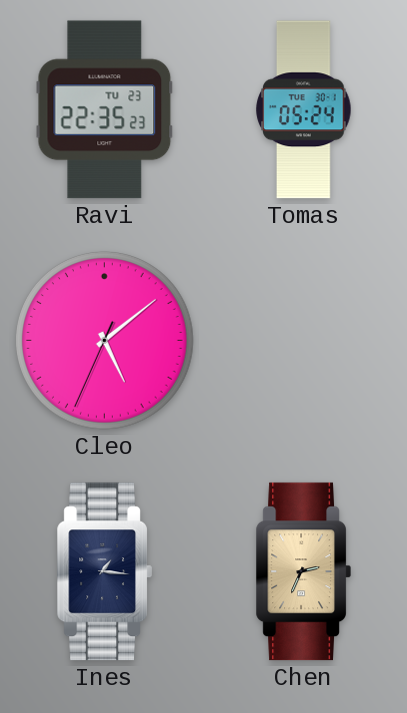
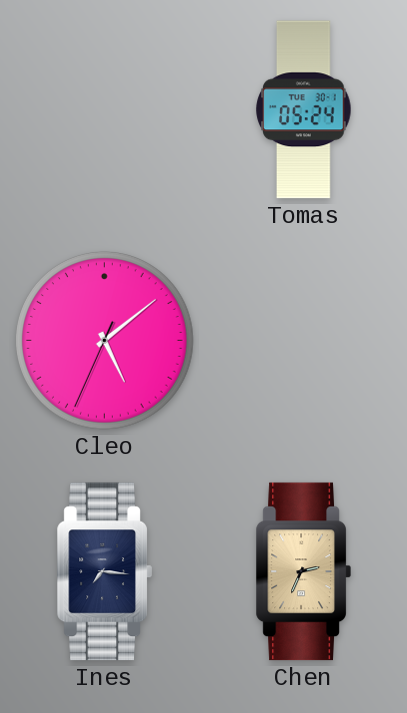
Ravi: 22:35 -> none
Ines: 1:16 -> 7:16
